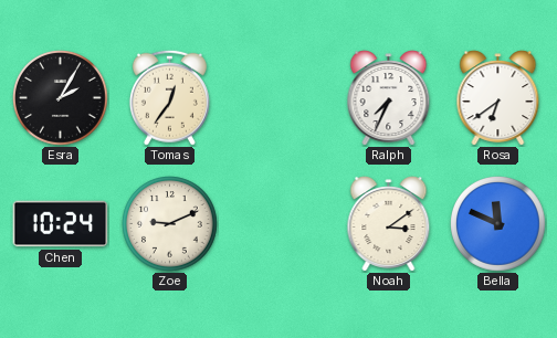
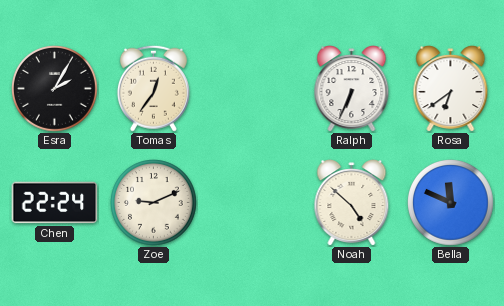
Ralph: 7:34 -> 6:34
Chen: 10:24 -> 22:24
Noah: 3:09 -> 4:52
